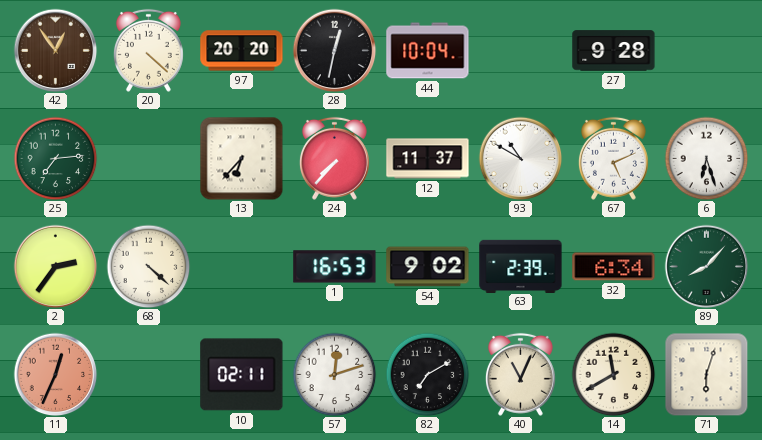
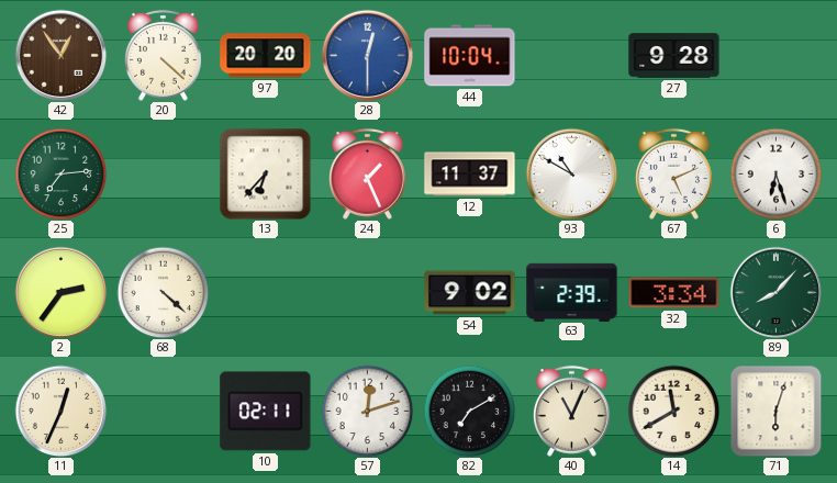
28: 12:32 -> 12:30
28 dial: black -> blue
24: 7:37 -> 1:26
1: 16:53 -> none
32: 6:34 -> 3:34
11 dial: salmon -> cream
